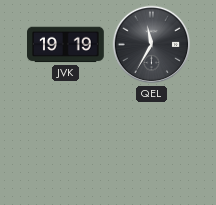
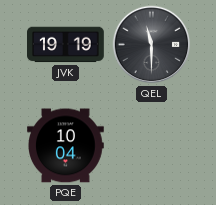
QEL: 11:35 -> 11:30
PQE: none -> 10:04
